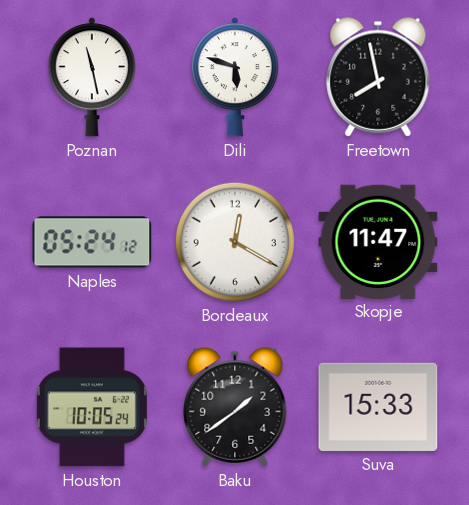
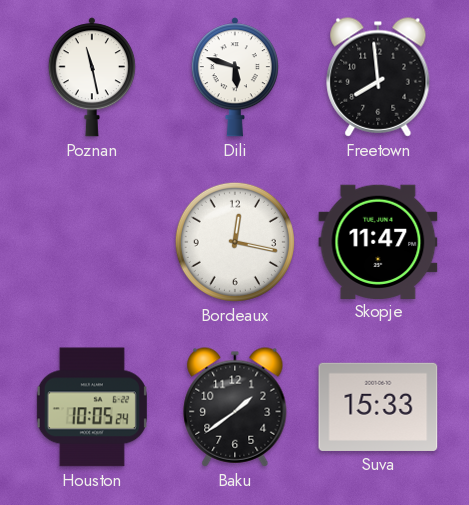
Freetown: 7:58 -> 7:59
Naples: 05:24 -> none
Bordeaux: 12:20 -> 12:17
